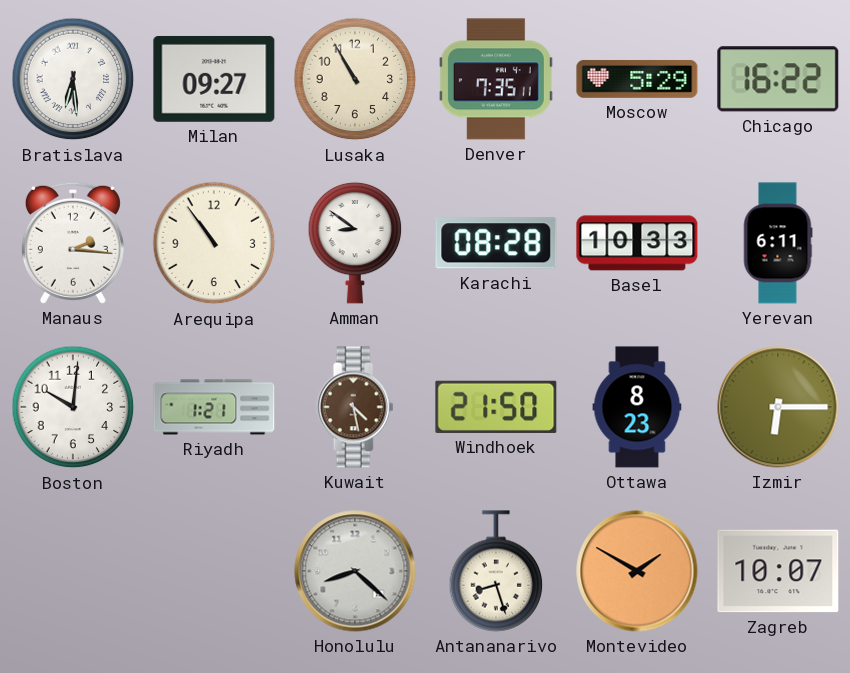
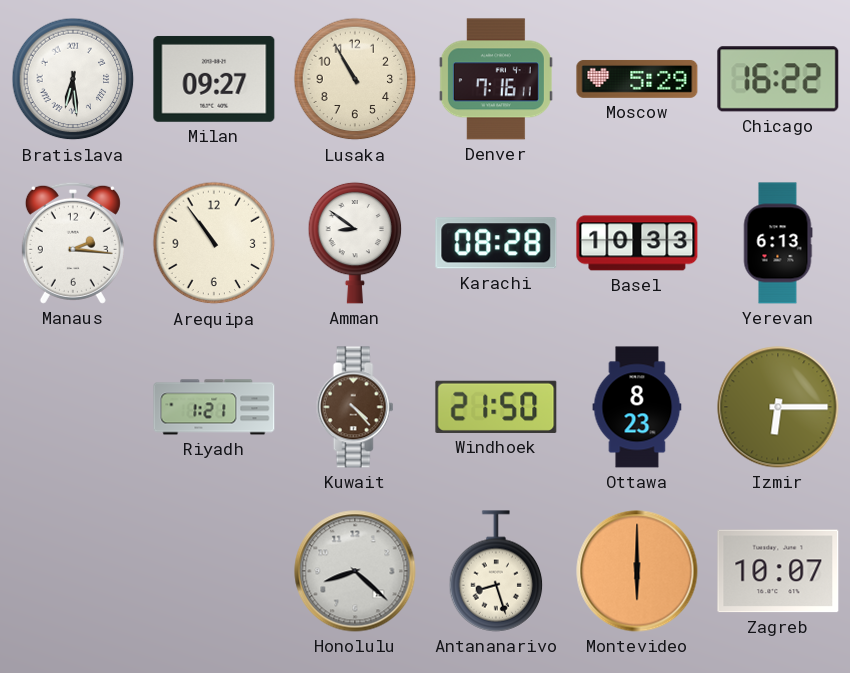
Denver: 7:35 -> 7:16
Yerevan: 6:11 -> 6:13
Boston: 10:01 -> none
Kuwait: 4:28 -> 4:23
Montevideo: 1:50 -> 6:00
